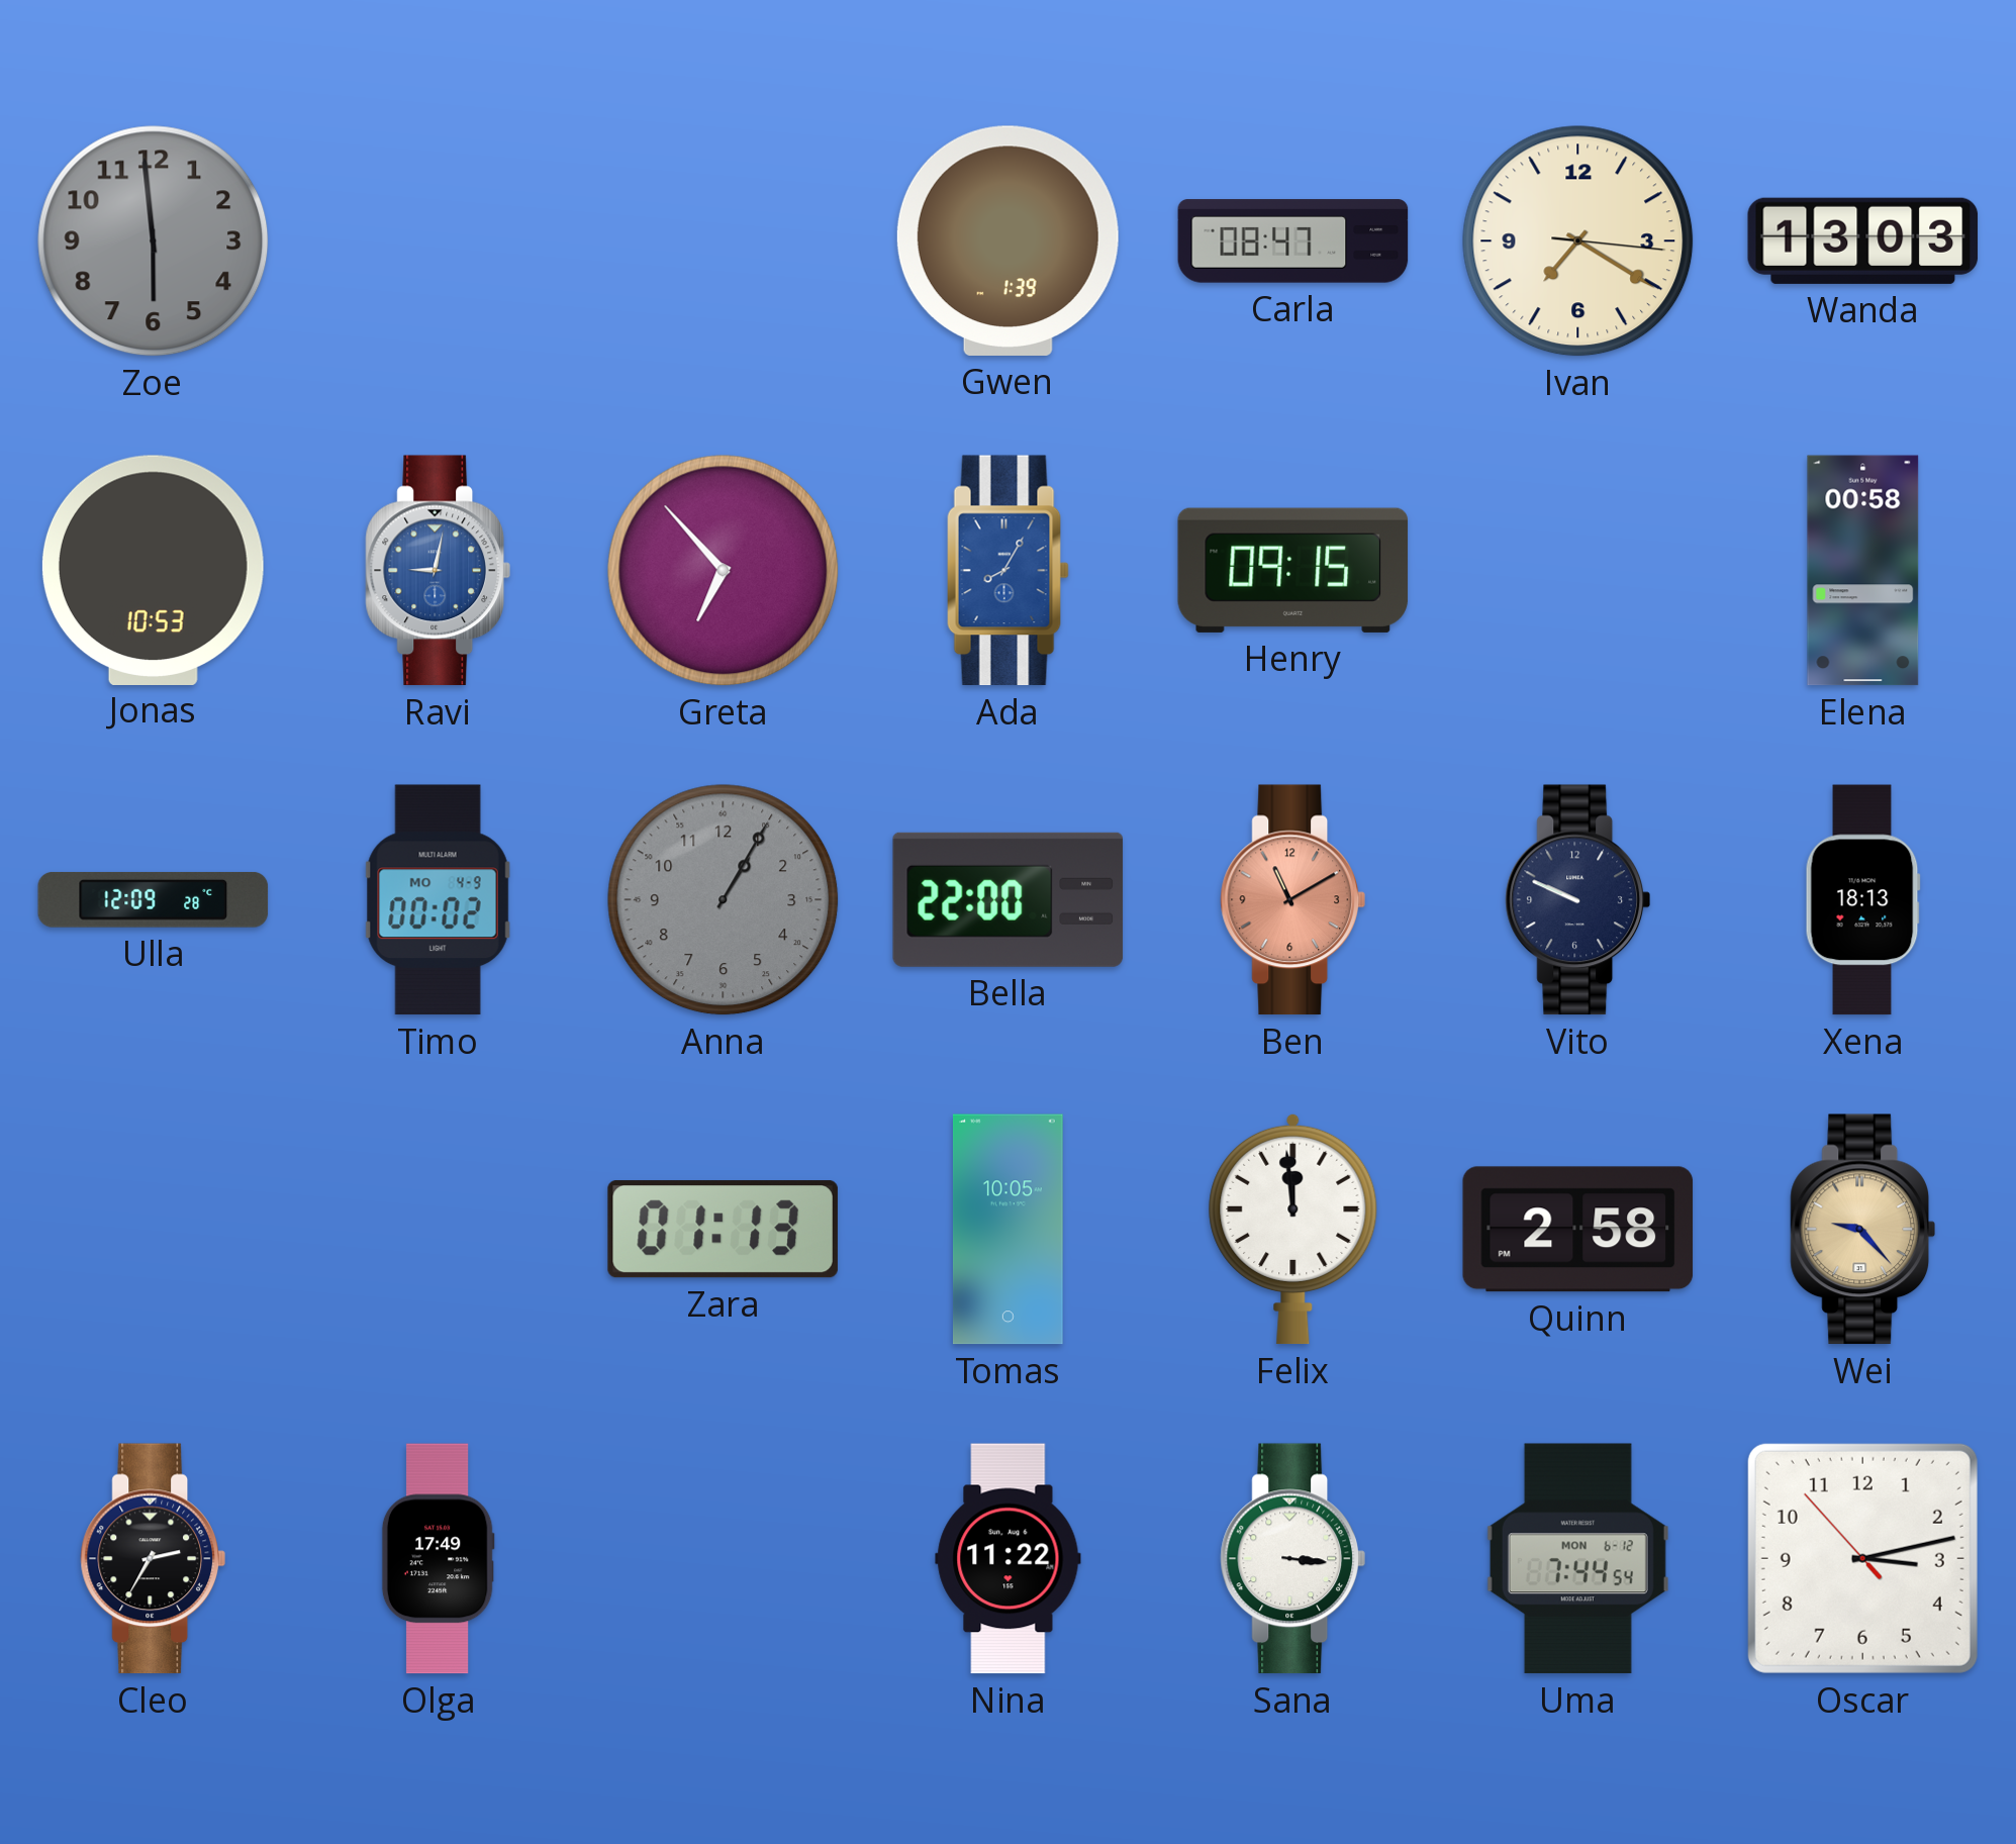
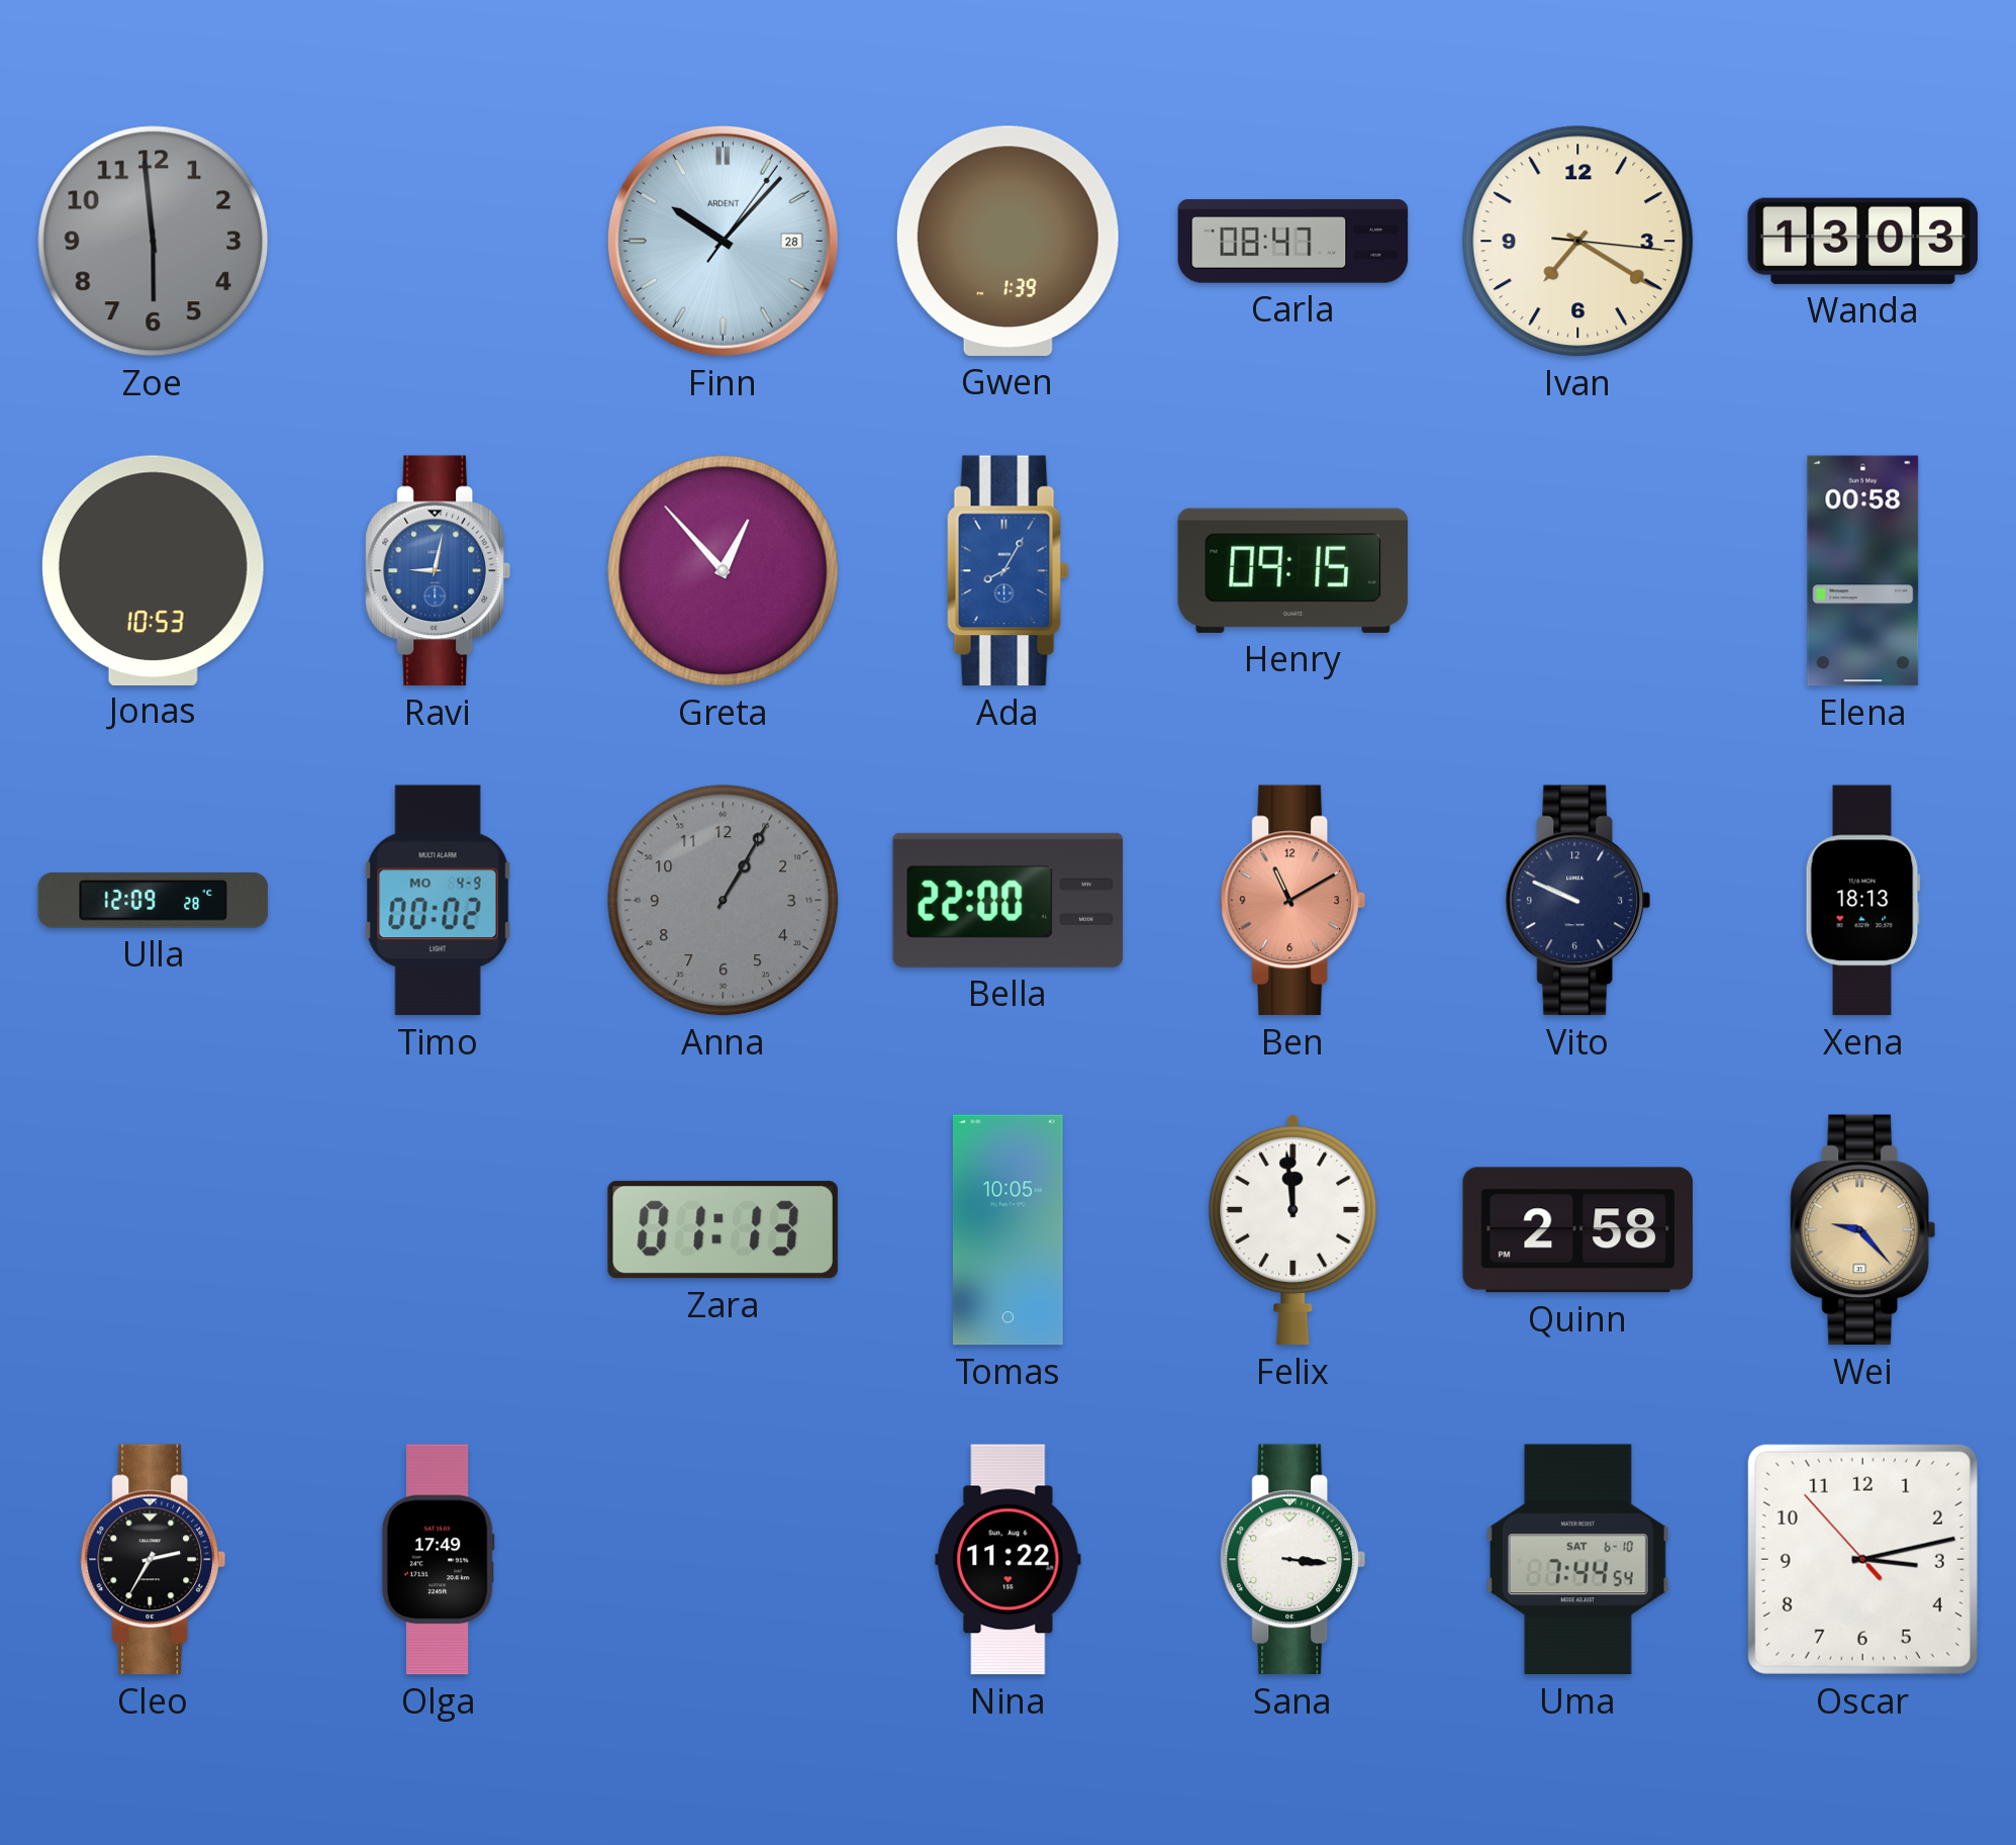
Finn: none -> 10:07
Greta: 6:53 -> 12:53
Uma date: MON 6-12 -> SAT 6-10
